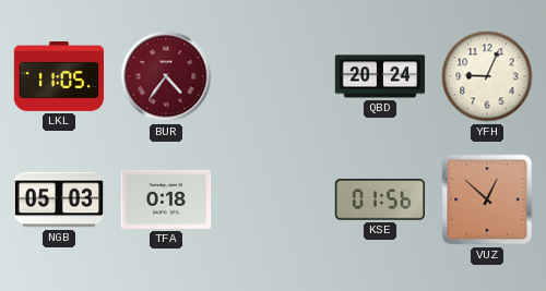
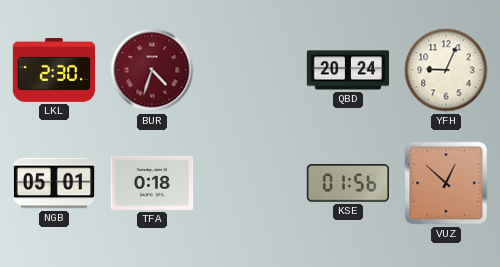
LKL: 11:05 -> 2:30
BUR: 4:36 -> 4:33
NGB: 05:03 -> 05:01
